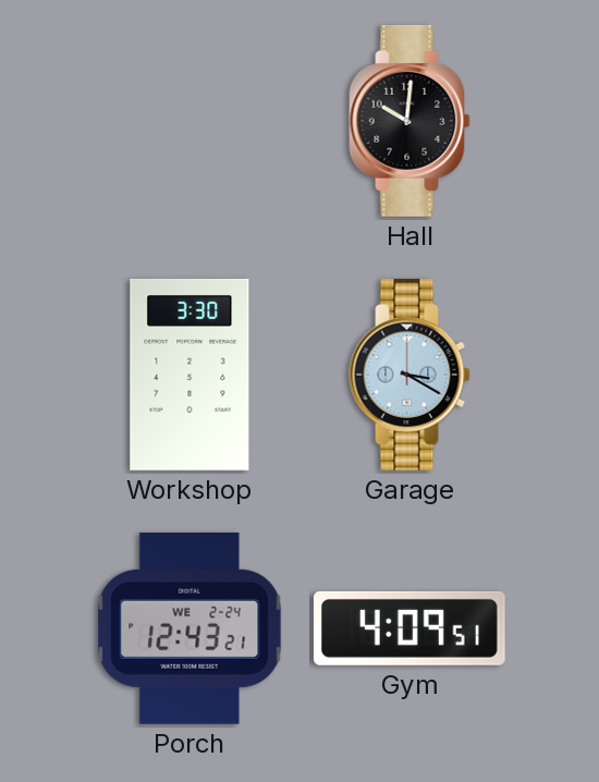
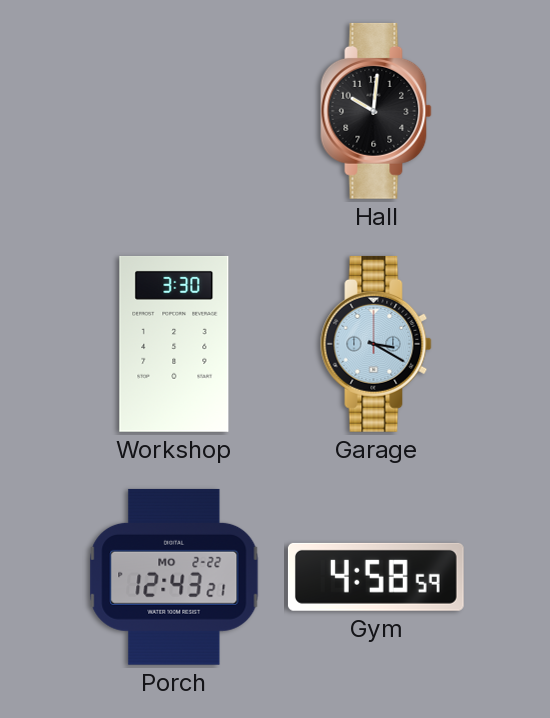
Porch date: WE 2-24 -> MO 2-22
Gym: 4:09 -> 4:58
